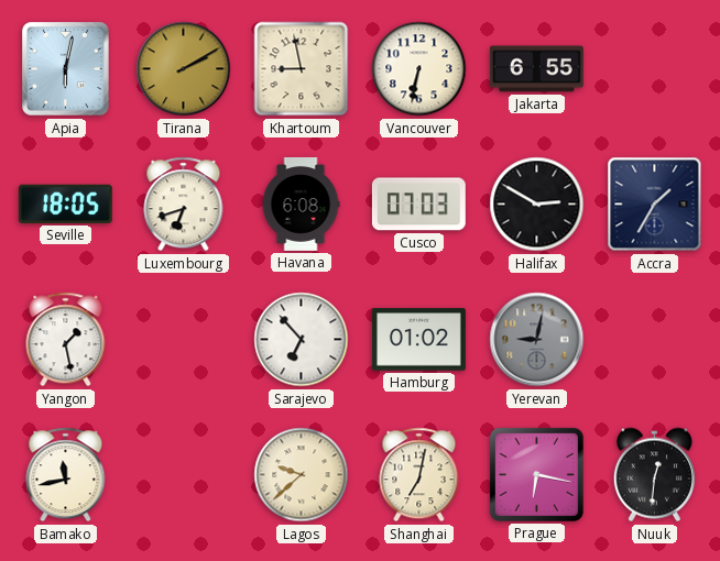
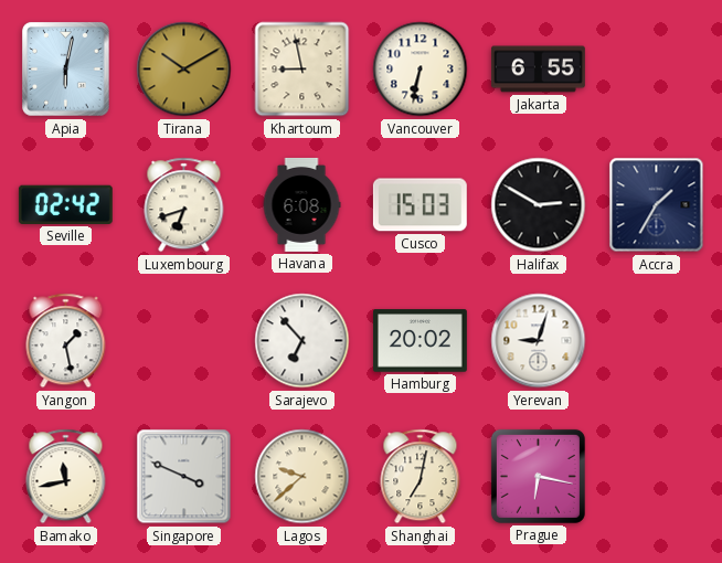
Tirana: 2:10 -> 10:10
Seville: 18:05 -> 02:42
Cusco: 07:03 -> 15:03
Hamburg: 01:02 -> 20:02
Yerevan: 9:02 -> 9:03
Yerevan dial: grey -> white
Singapore: none -> 3:49
Nuuk: 12:31 -> none
